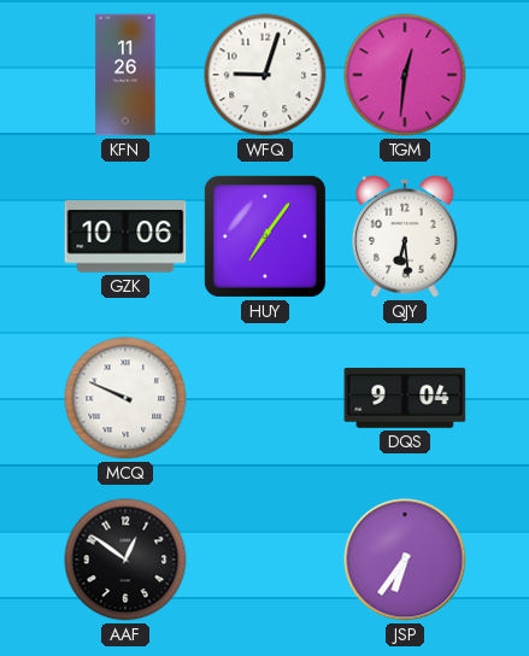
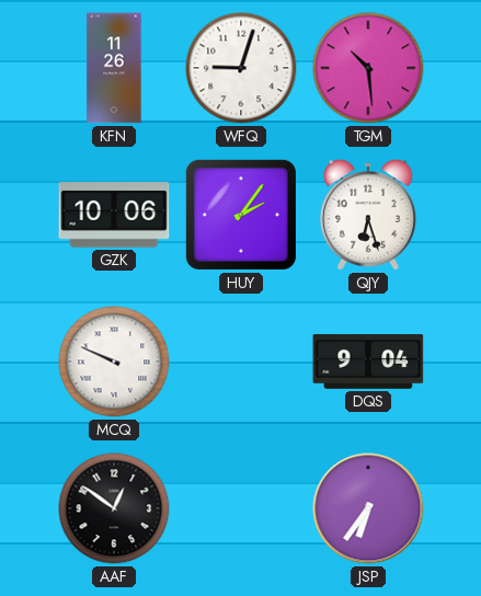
TGM: 12:31 -> 10:29
HUY: 7:06 -> 2:06
QJY: 6:29 -> 6:27
